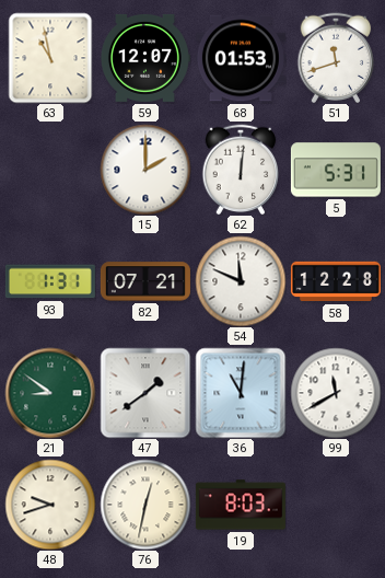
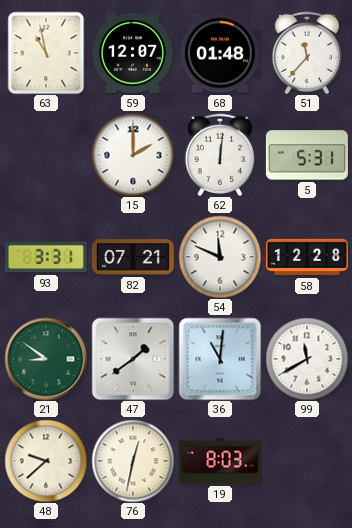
68: 01:53 -> 01:48
51: 11:42 -> 11:37
93: 1:31 -> 3:31
48: 9:42 -> 9:38
